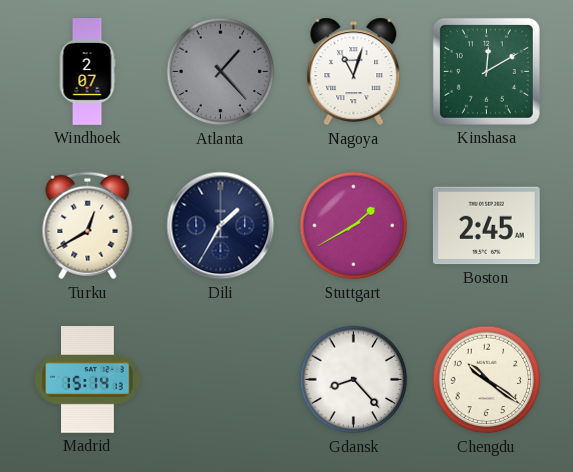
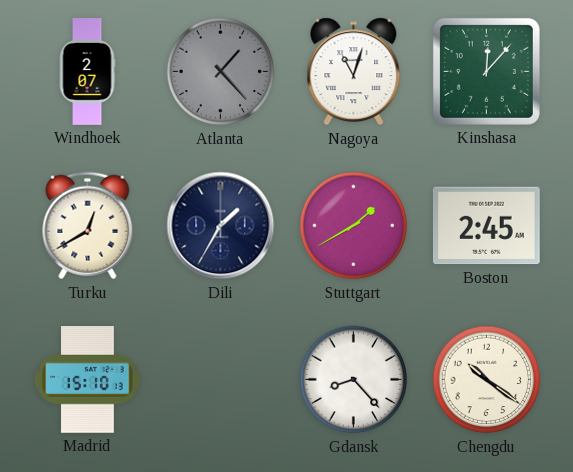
Kinshasa: 12:10 -> 12:07
Madrid: 15:14 -> 15:10
